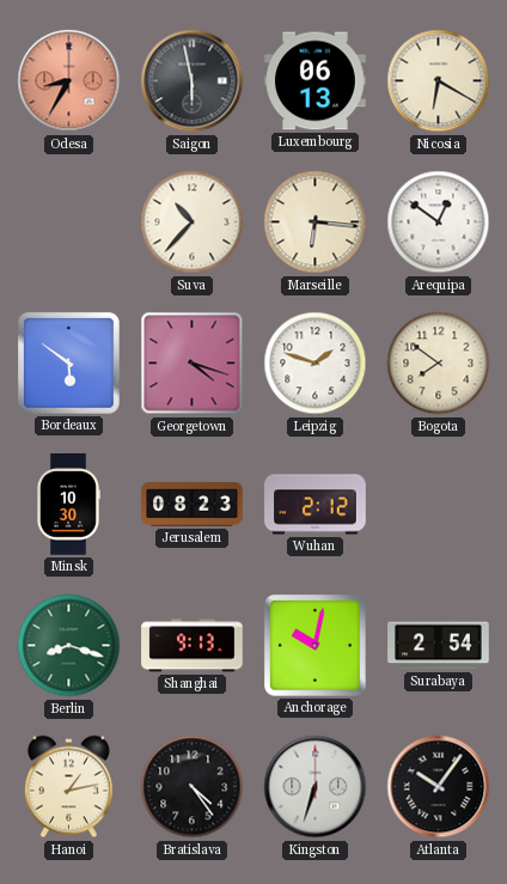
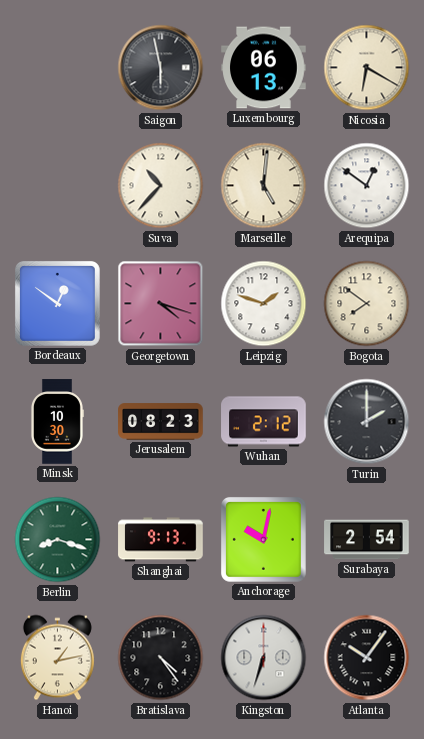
Odesa: 8:35 -> none
Marseille: 6:16 -> 5:01
Bordeaux: 5:51 -> 12:51
Turin: none -> 2:00
